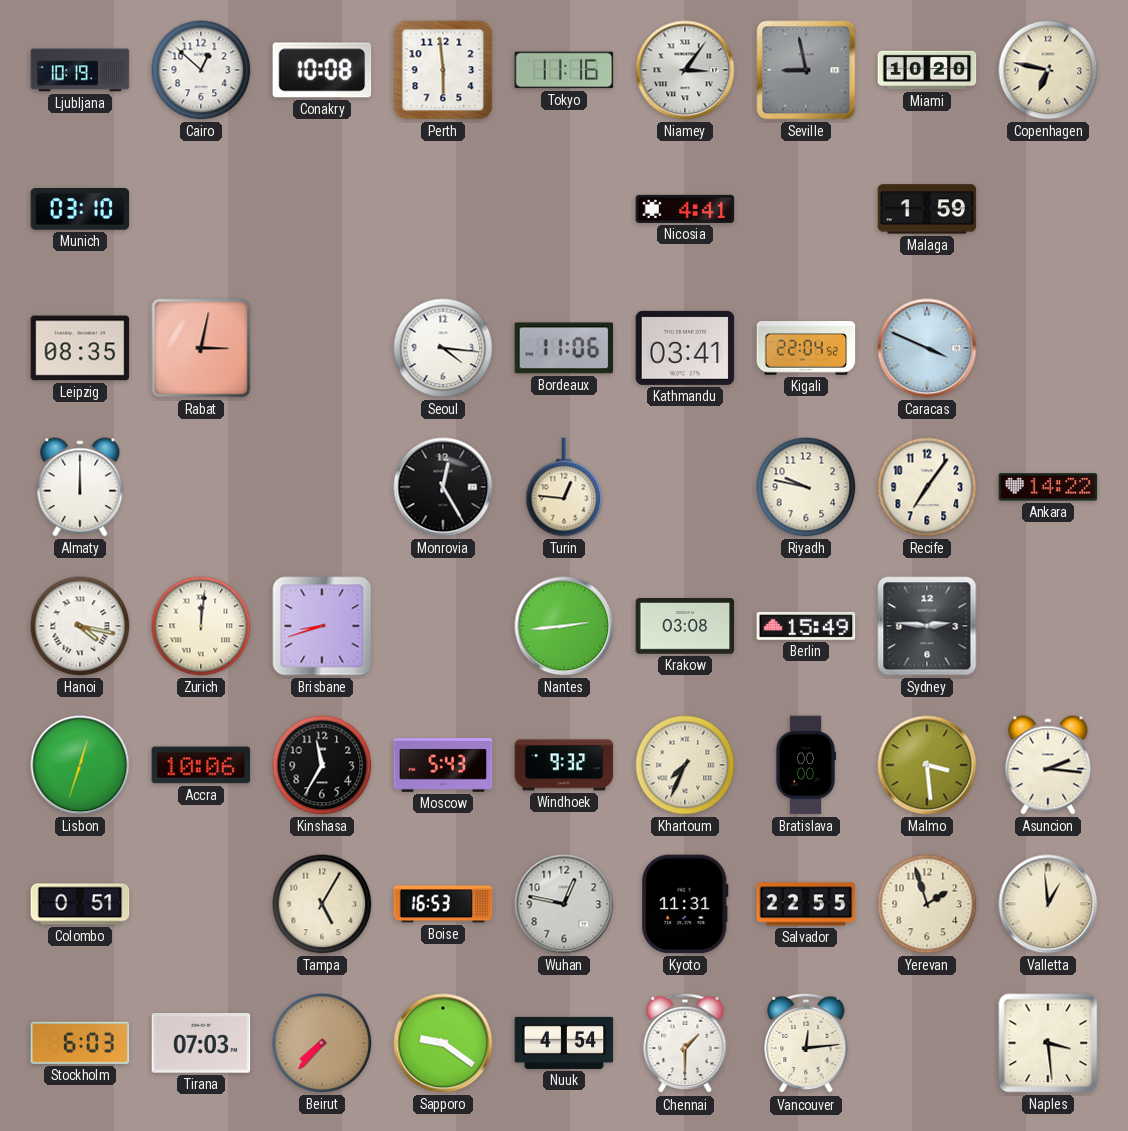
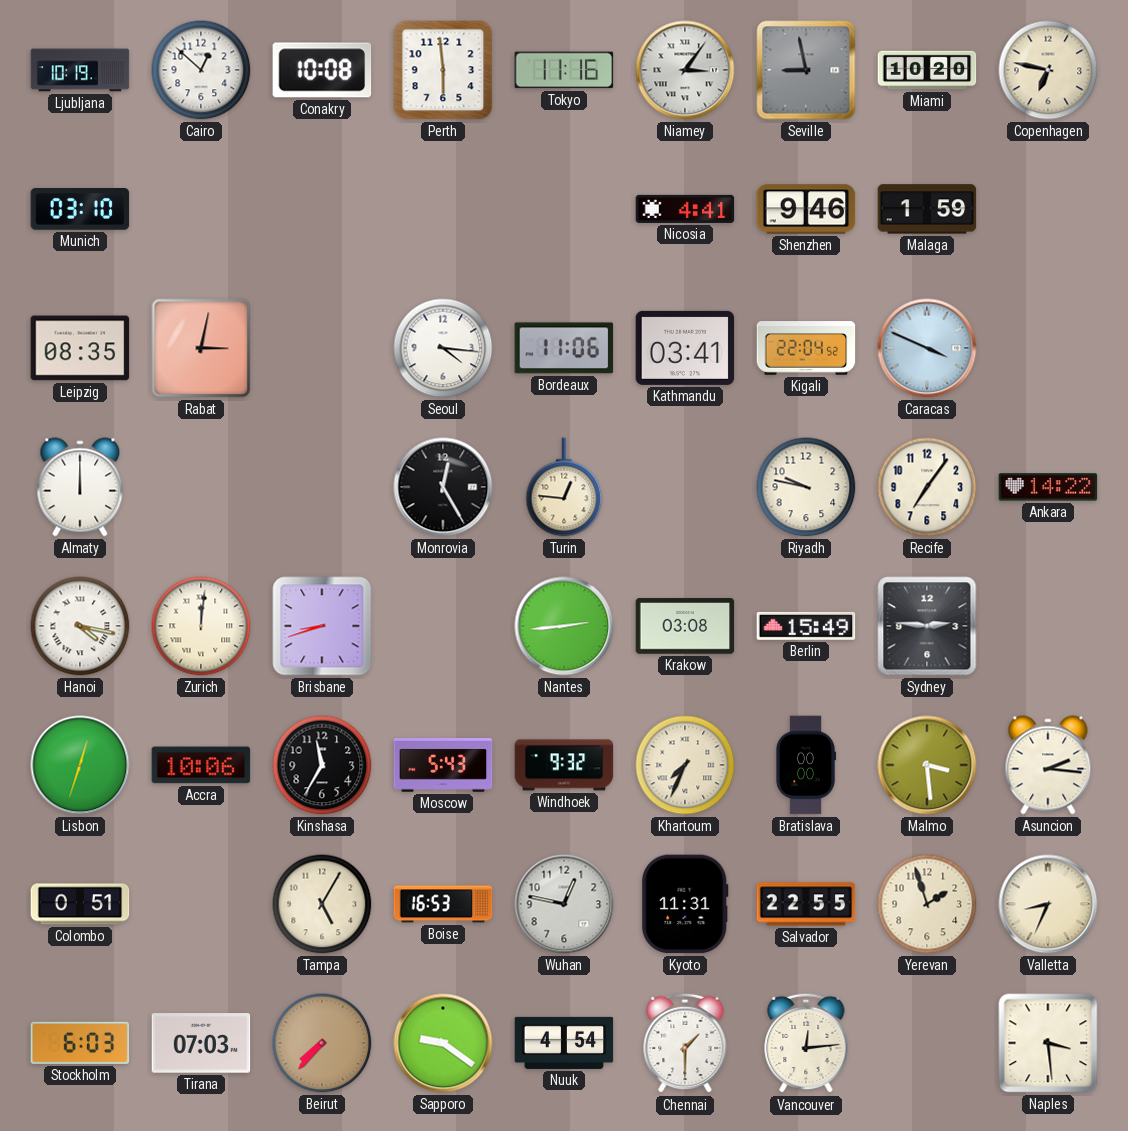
Shenzhen: none -> 9:46
Valletta: 12:59 -> 8:34
